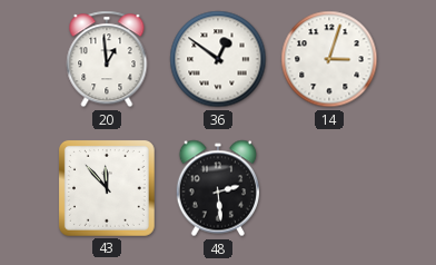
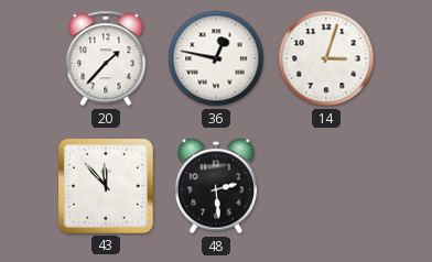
20: 12:59 -> 1:37
36: 12:51 -> 12:47
